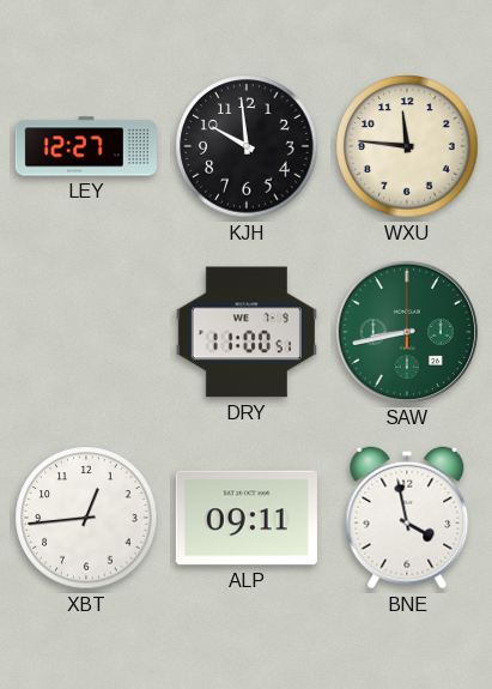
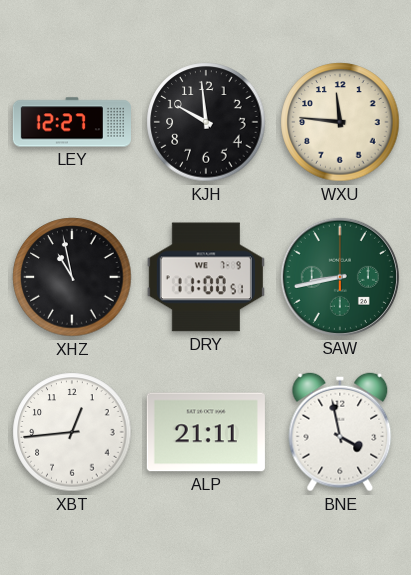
XHZ: none -> 10:58
ALP: 09:11 -> 21:11
